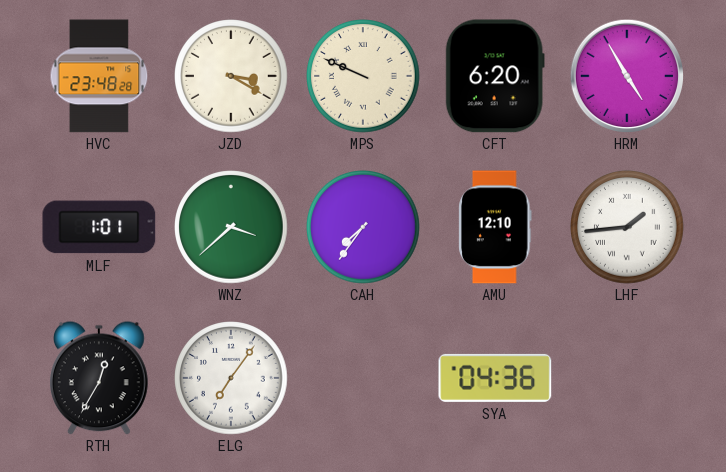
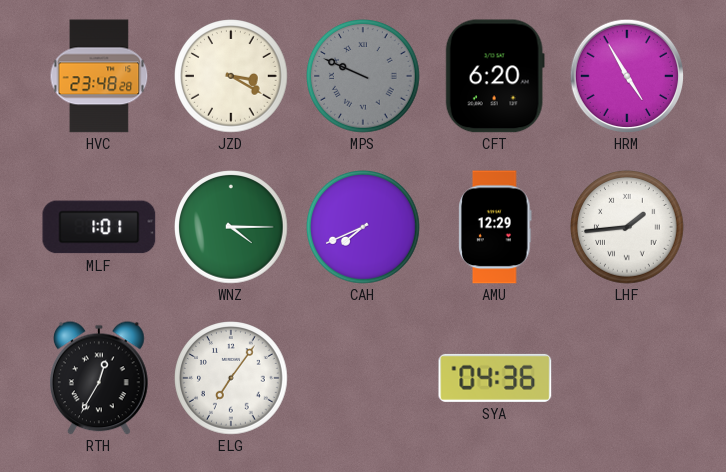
MPS dial: cream -> grey
WNZ: 3:38 -> 4:15
CAH: 7:36 -> 7:41
AMU: 12:10 -> 12:29
